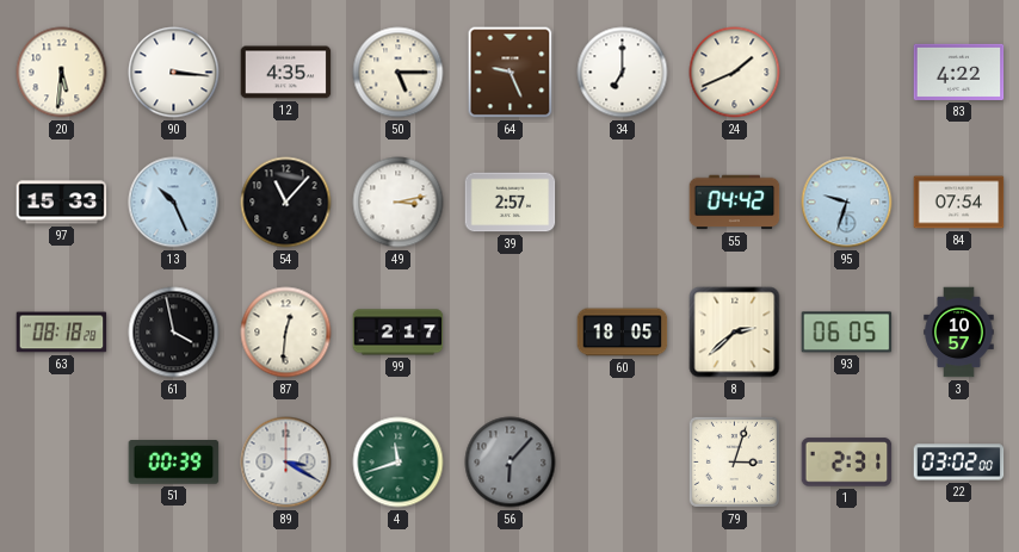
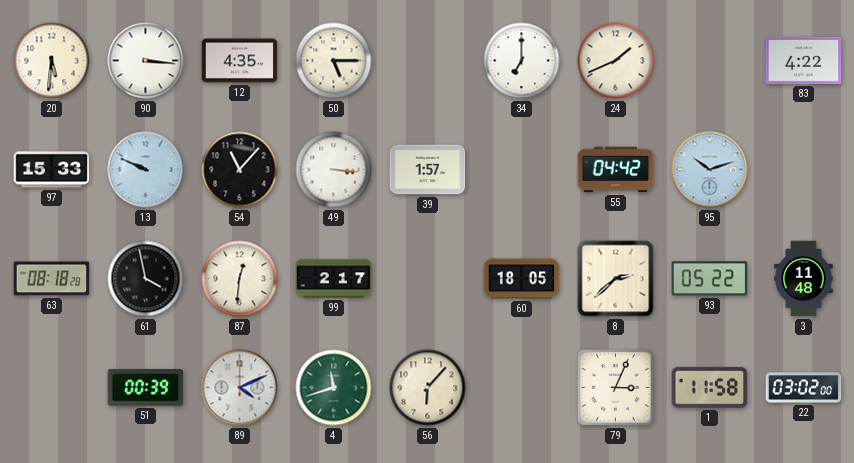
64: 9:26 -> none
13: 10:26 -> 9:49
49: 3:13 -> 3:16
39: 2:57 -> 1:57
95: 9:33 -> 10:12
84: 07:54 -> none
93: 06:05 -> 05:22
3: 10:57 -> 11:48
89: 3:20 -> 4:11
56 dial: grey -> cream
79: 3:03 -> 3:04
1: 2:31 -> 11:58
